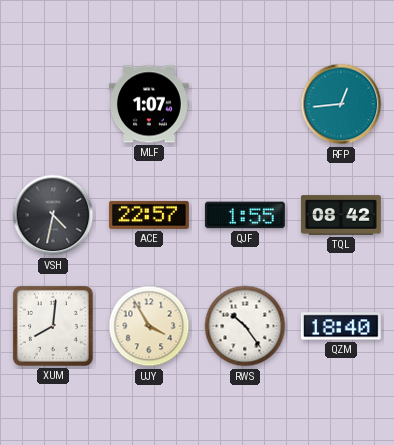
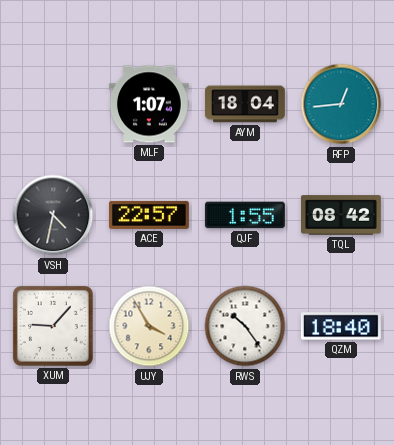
AYM: none -> 18:04
XUM: 8:01 -> 9:07
